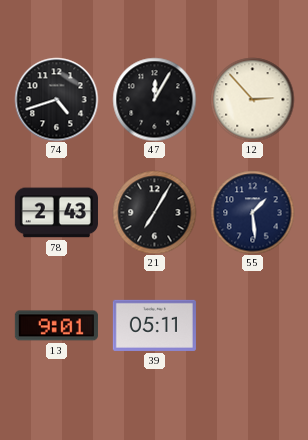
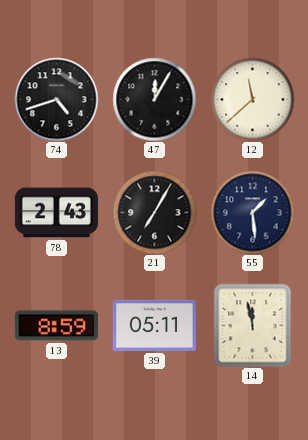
12: 2:53 -> 11:38
13: 9:01 -> 8:59
14: none -> 11:58
